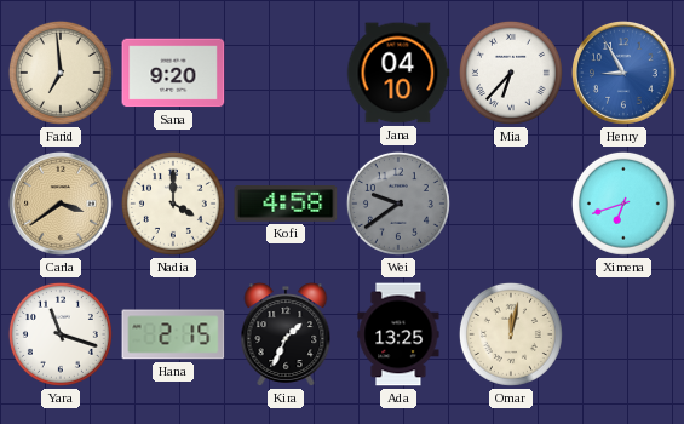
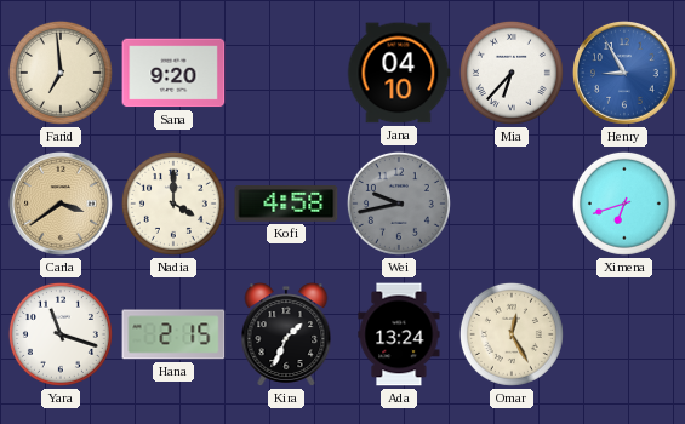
Wei: 9:39 -> 9:43
Ada: 13:25 -> 13:24
Omar: 12:02 -> 12:25
